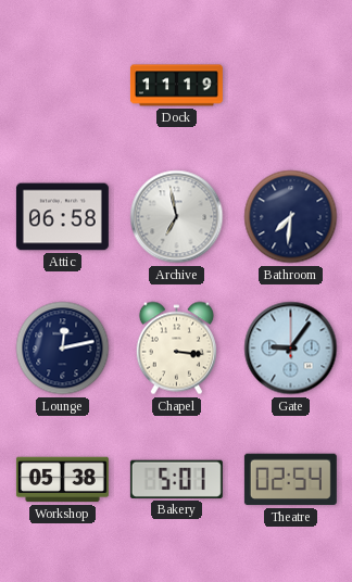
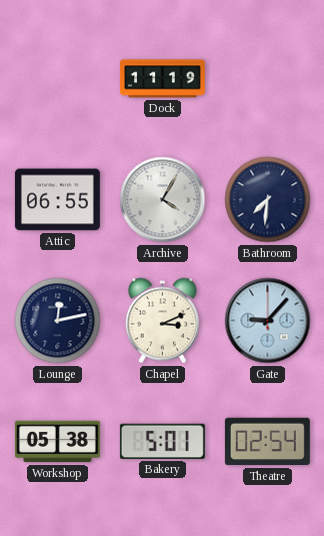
Attic: 06:58 -> 06:55
Archive: 6:58 -> 4:05
Chapel: 3:16 -> 3:11
Gate: 9:06 -> 9:07
